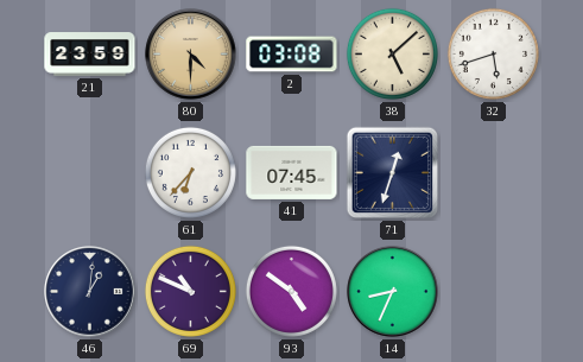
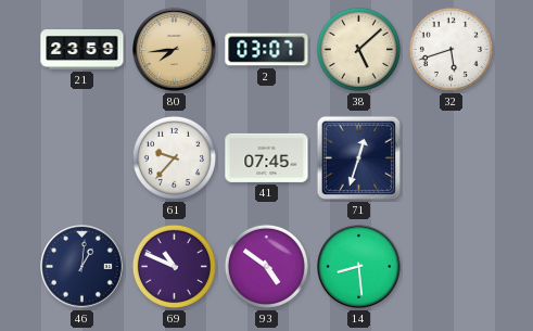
80: 4:30 -> 7:44
2: 03:08 -> 03:07
61: 6:37 -> 9:37
14: 8:34 -> 8:29
